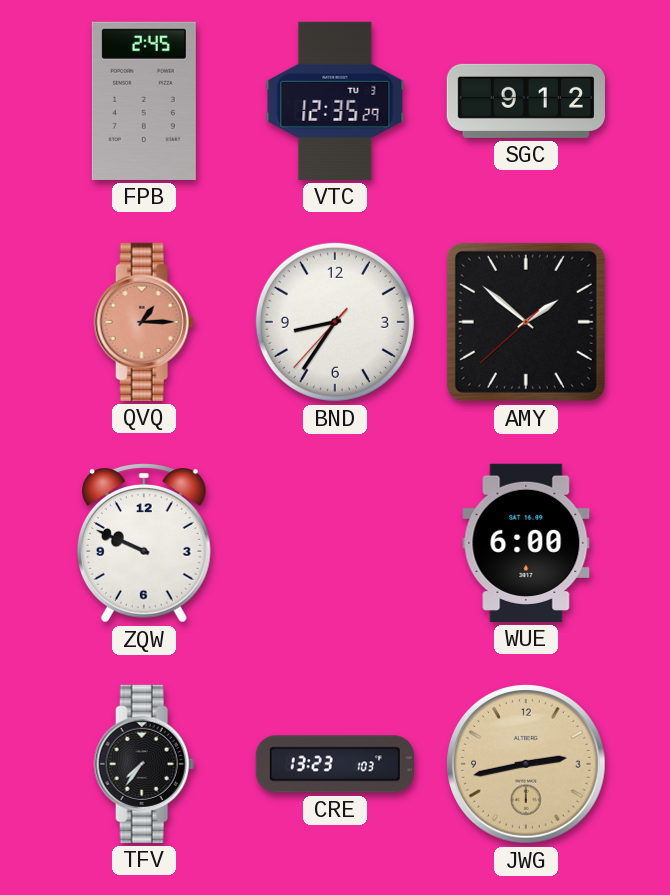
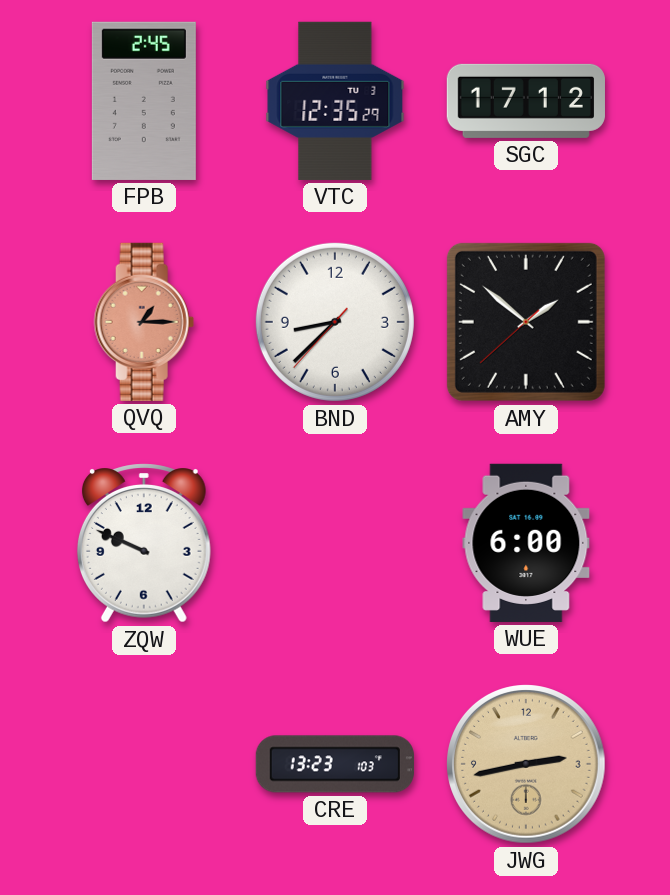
SGC: 9:12 -> 17:12
BND: 8:35 -> 8:37
TFV: 7:36 -> none
